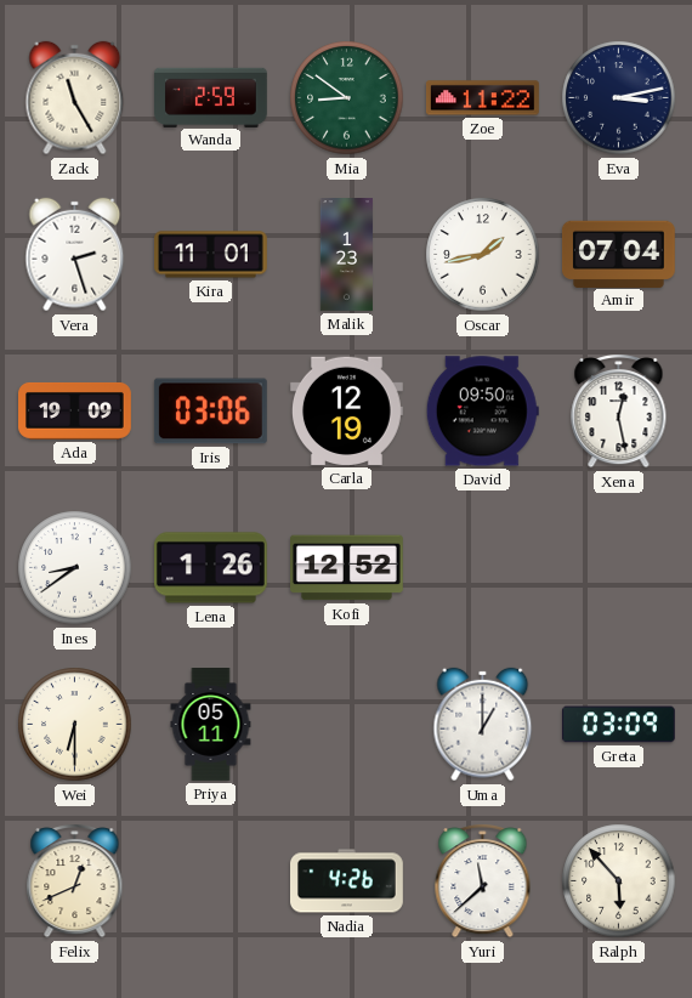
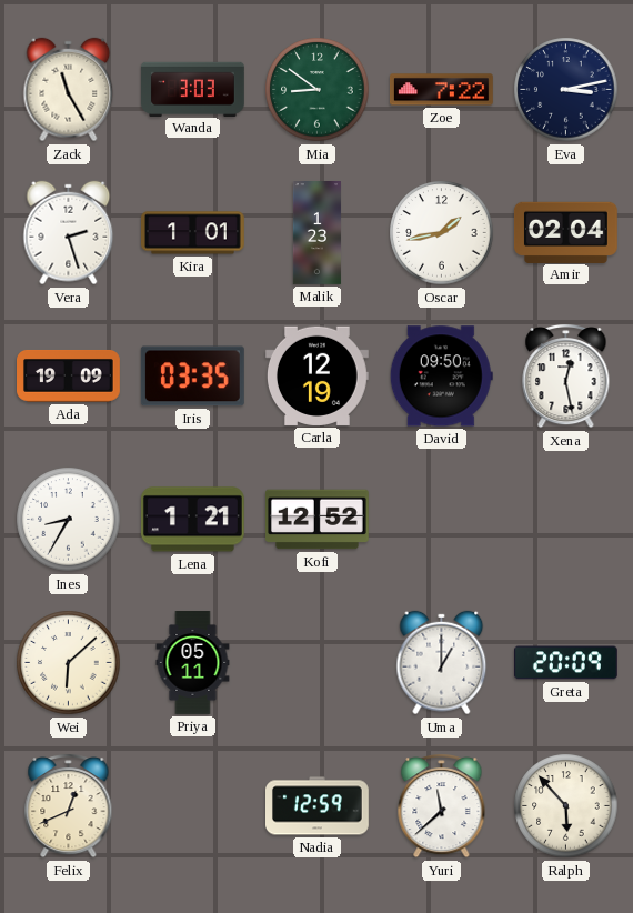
Wanda: 2:59 -> 3:03
Zoe: 11:22 -> 7:22
Kira: 11:01 -> 1:01
Amir: 07:04 -> 02:04
Iris: 03:06 -> 03:35
Ines: 8:39 -> 8:35
Lena: 1:26 -> 1:21
Wei: 6:30 -> 6:08
Greta: 03:09 -> 20:09
Nadia: 4:26 -> 12:59
